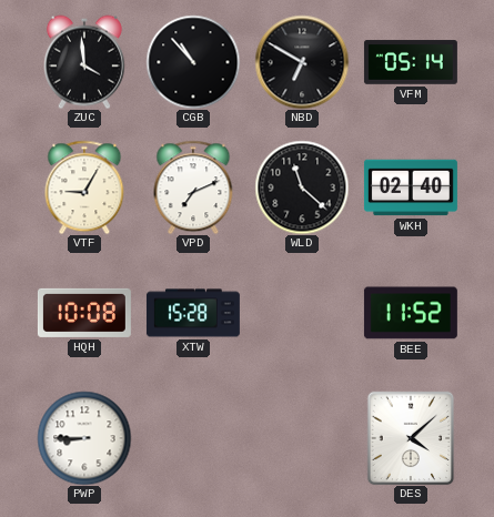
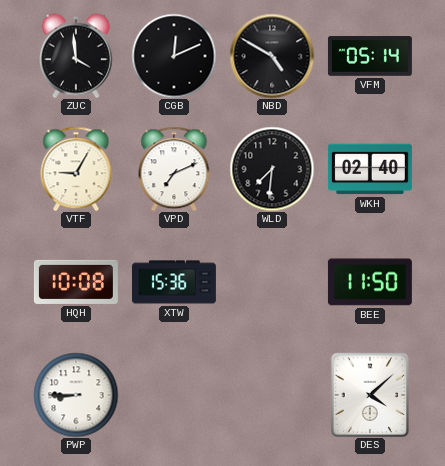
CGB: 10:53 -> 12:11
NBD: 6:50 -> 4:50
WLD: 11:22 -> 7:31
XTW: 15:28 -> 15:36
BEE: 11:52 -> 11:50
